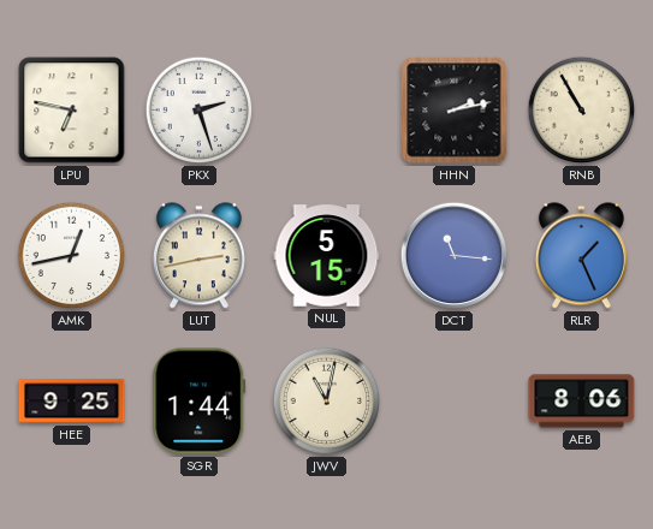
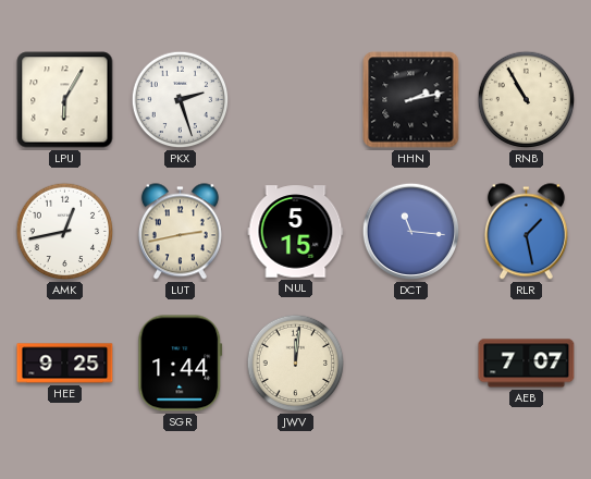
LPU: 6:47 -> 6:05
RLR: 1:26 -> 1:28
JWV: 11:02 -> 12:01
AEB: 8:06 -> 7:07
